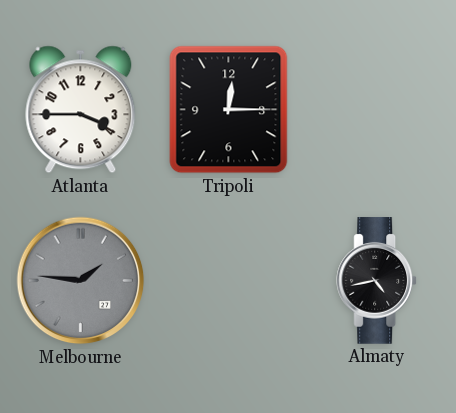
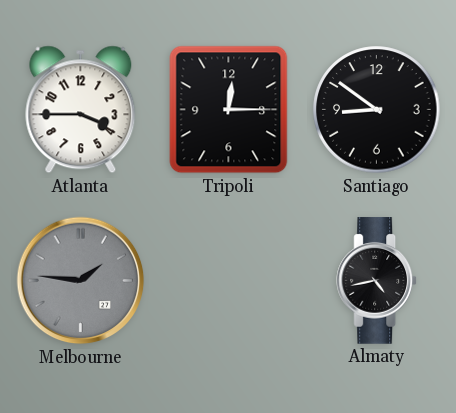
Santiago: none -> 8:51
